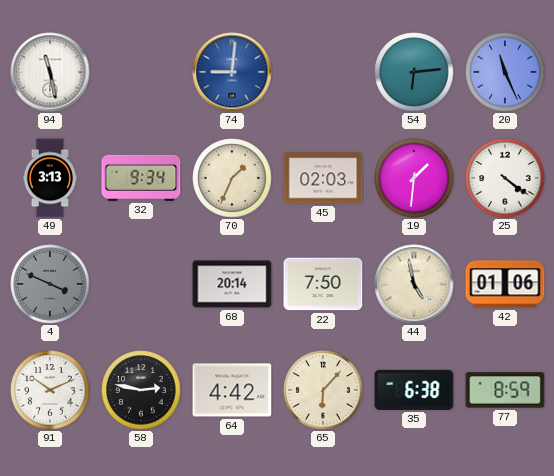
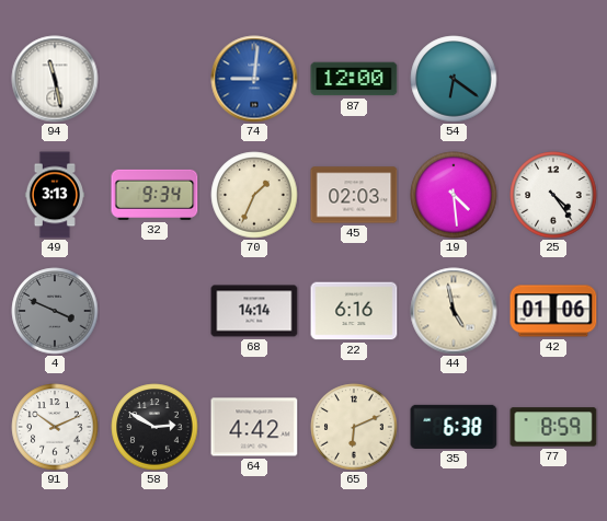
87: none -> 12:00
54: 6:14 -> 6:21
20: 11:26 -> none
19: 1:31 -> 4:29
25: 4:21 -> 4:24
68: 20:14 -> 14:14
22: 7:50 -> 6:16
58: 2:47 -> 2:50
65: 6:07 -> 6:11
